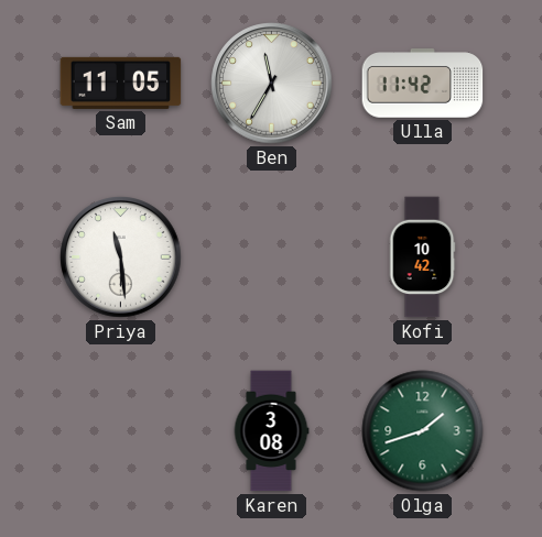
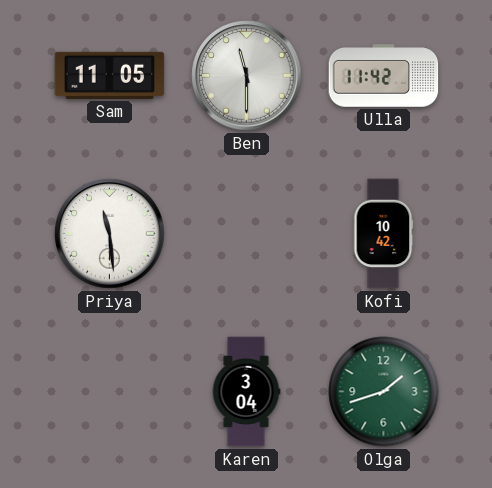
Ben: 11:35 -> 11:30
Karen: 3:08 -> 3:04
